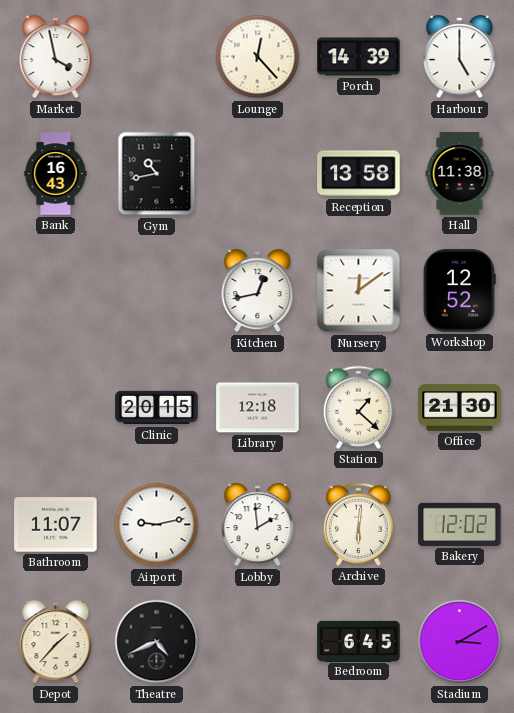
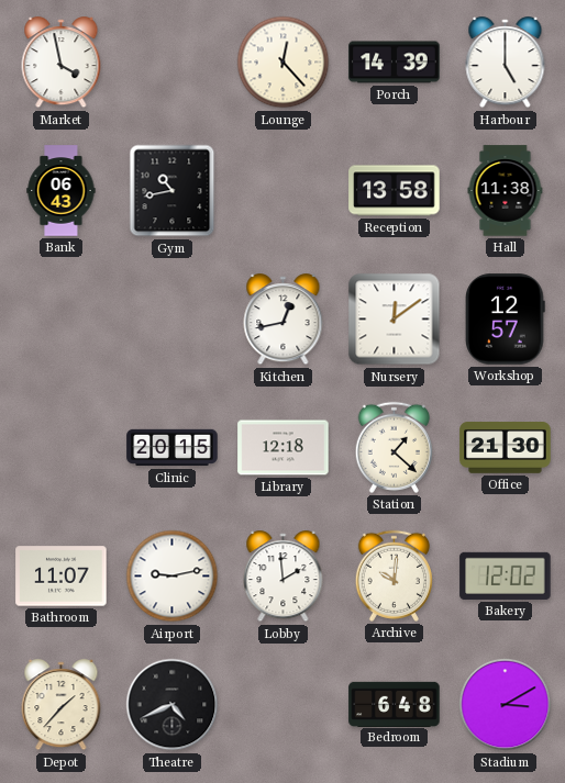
Bank: 16:43 -> 06:43
Workshop: 12:52 -> 12:57
Archive: 6:01 -> 10:01
Bedroom: 6:45 -> 6:48
